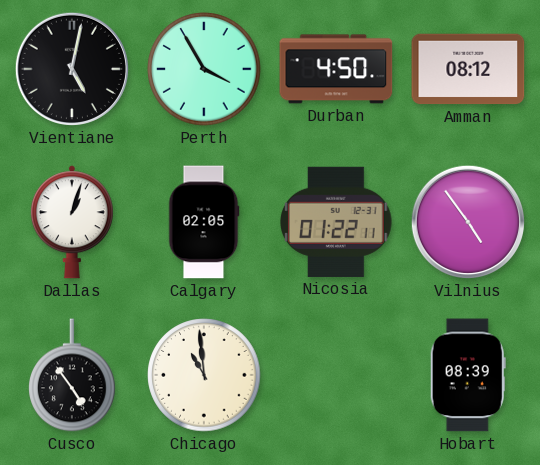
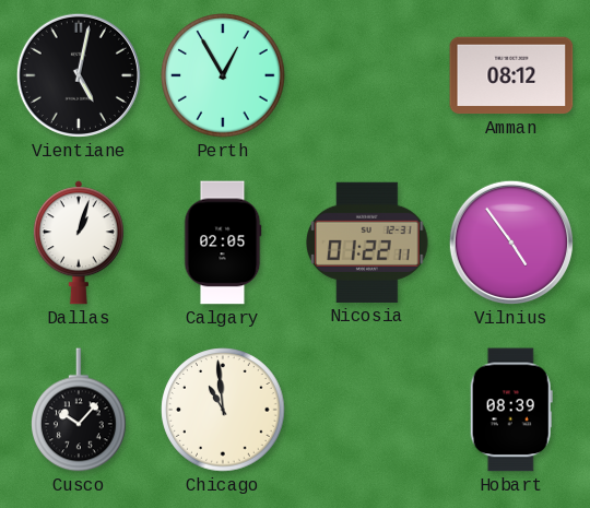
Perth: 3:55 -> 12:55
Durban: 4:50 -> none
Cusco: 4:54 -> 10:07
